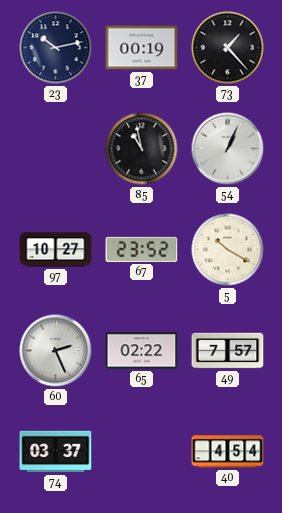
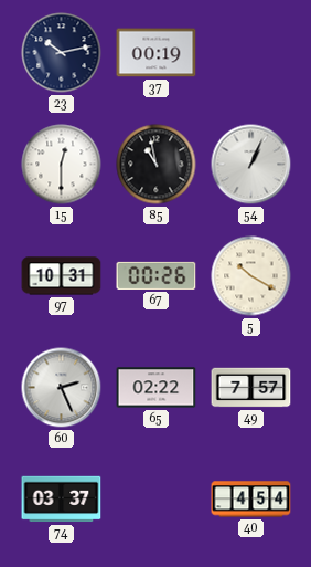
73: 1:23 -> none
15: none -> 12:30
97: 10:27 -> 10:31
67: 23:52 -> 00:26
